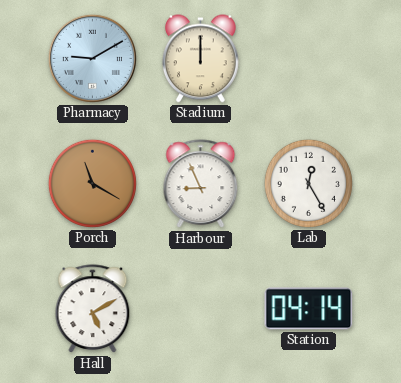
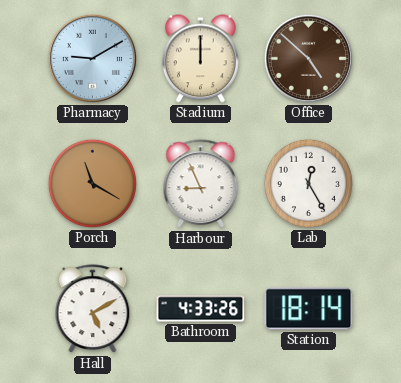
Office: none -> 4:52
Bathroom: none -> 4:33
Station: 04:14 -> 18:14
